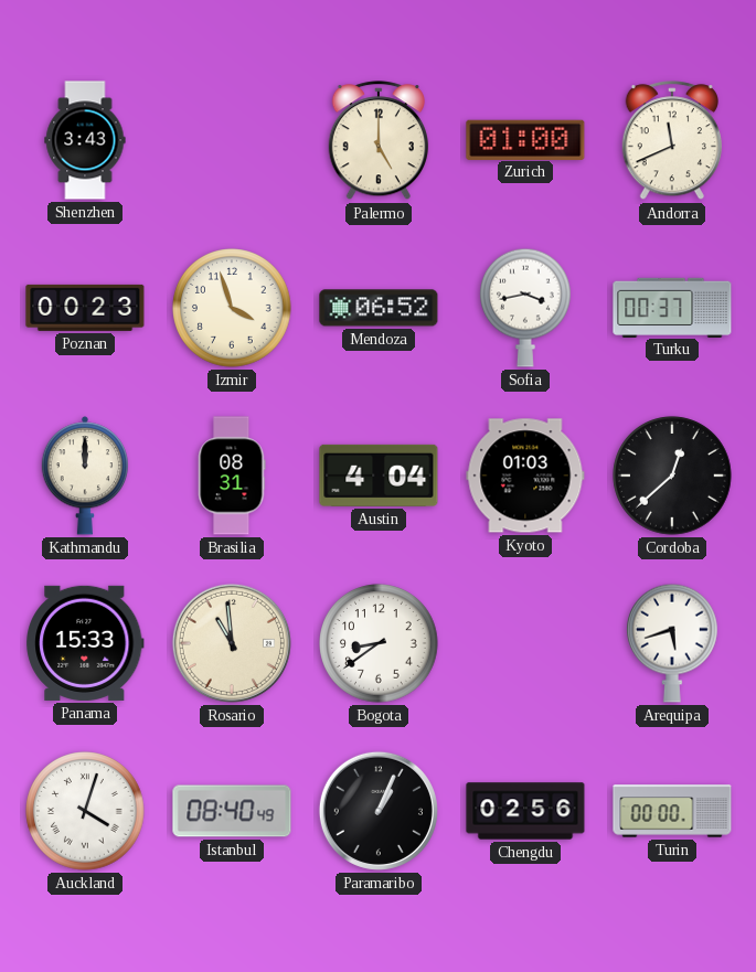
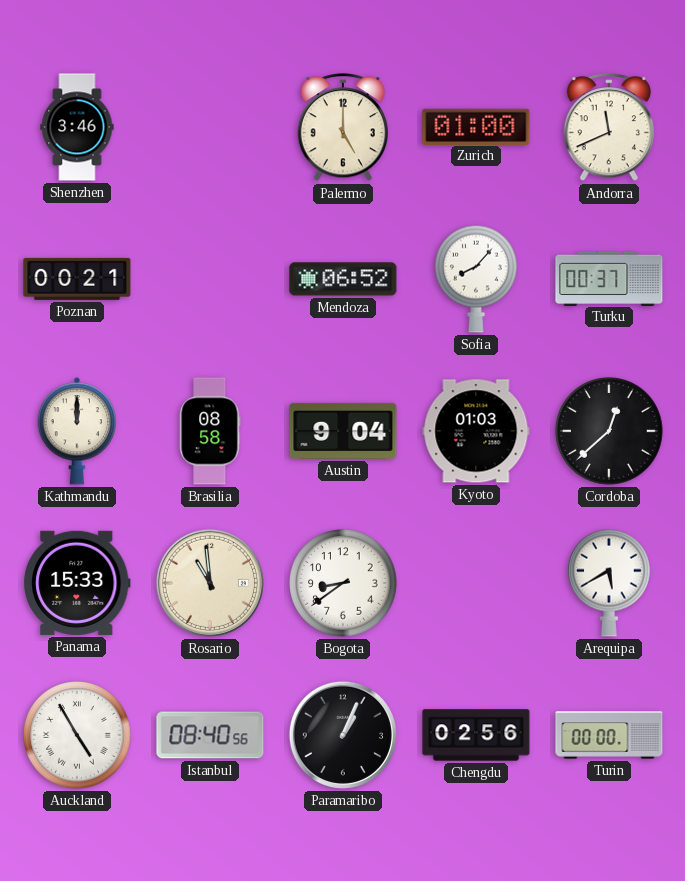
Shenzhen: 3:43 -> 3:46
Poznan: 00:23 -> 00:21
Izmir: 3:57 -> none
Sofia: 3:43 -> 8:07
Brasilia: 08:31 -> 08:58
Austin: 4:04 -> 9:04
Arequipa: 5:42 -> 5:40
Auckland: 4:03 -> 4:55
Istanbul: 08:40:49 -> 08:40:56
